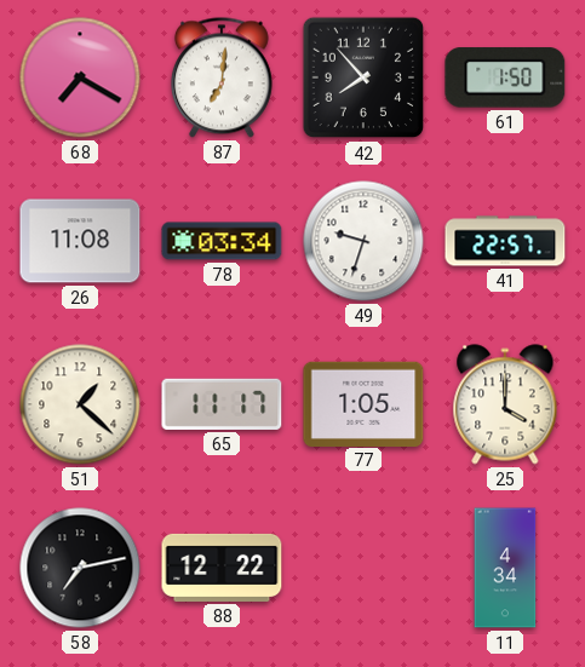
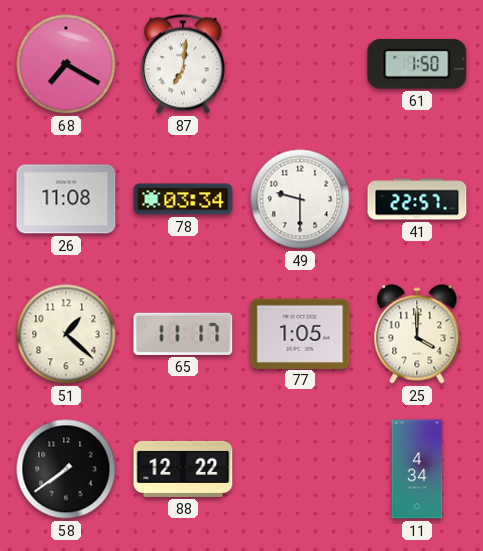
42: 7:53 -> none
49: 9:33 -> 9:30
58: 7:13 -> 7:39
